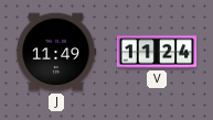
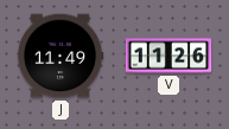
V: 11:24 -> 11:26
